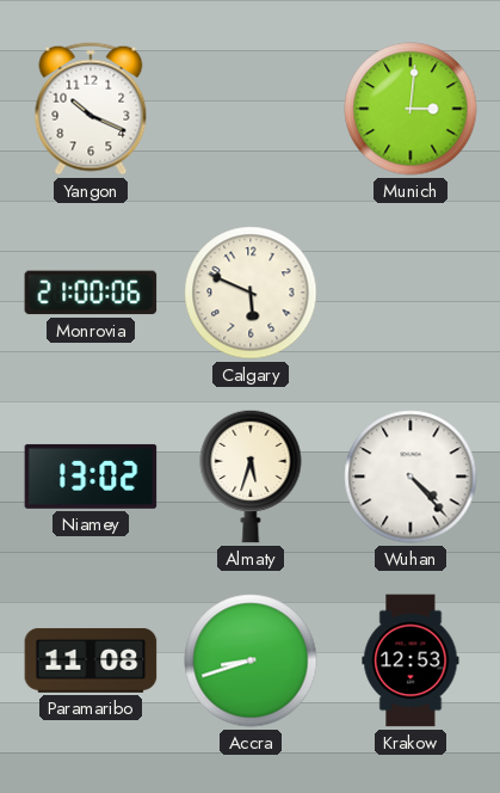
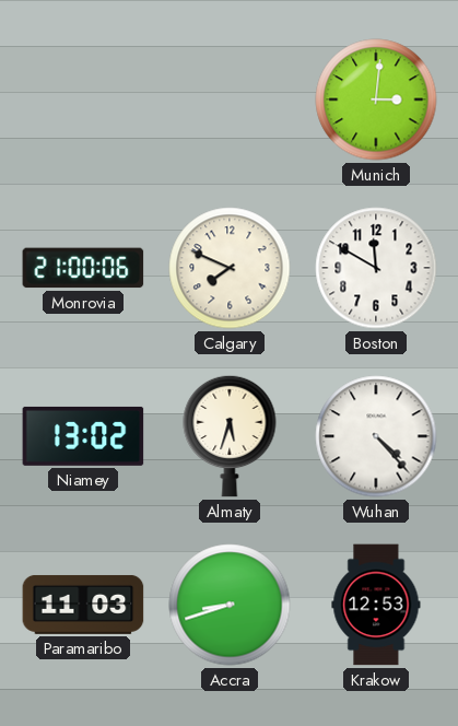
Yangon: 10:19 -> none
Calgary: 5:49 -> 7:49
Boston: none -> 11:50
Paramaribo: 11:08 -> 11:03
